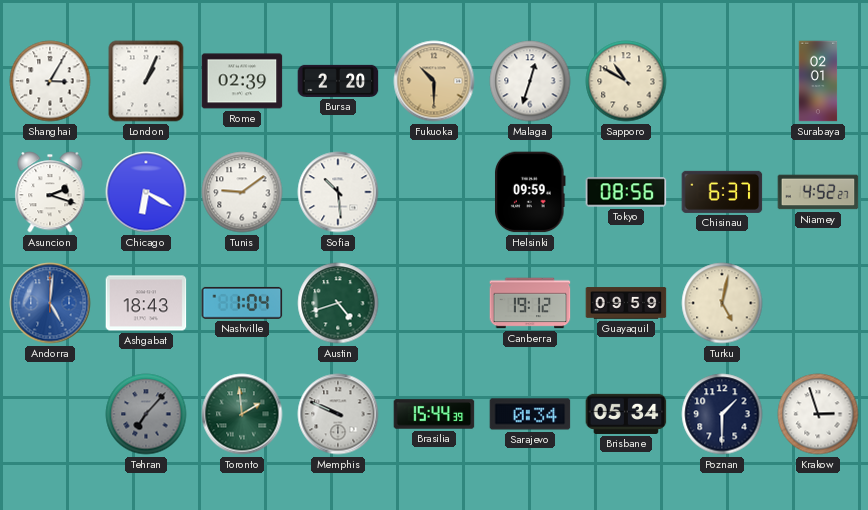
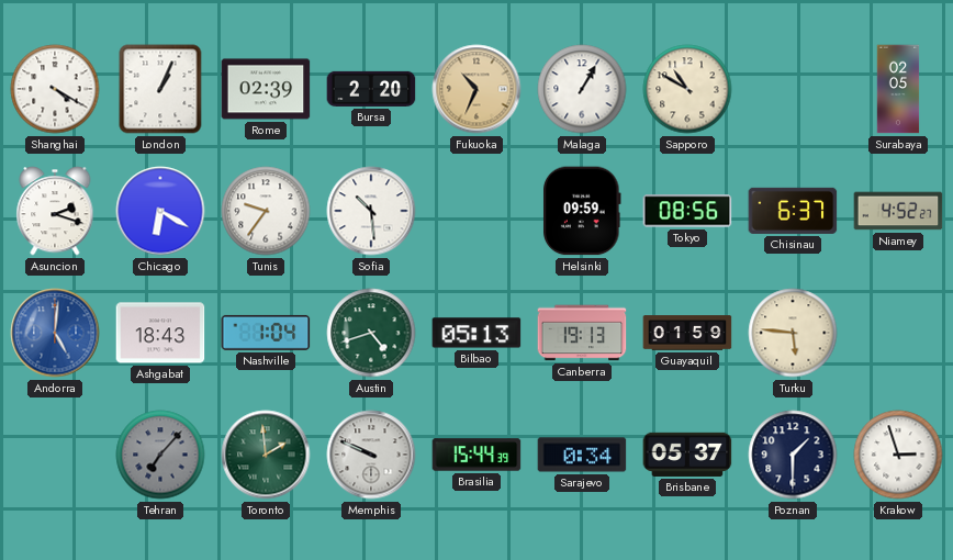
Shanghai: 3:05 -> 4:20
Fukuoka: 10:30 -> 10:34
Malaga: 12:33 -> 1:05
Surabaya: 02:01 -> 02:05
Tunis: 9:09 -> 9:36
Bilbao: none -> 05:13
Canberra: 19:12 -> 19:13
Guayaquil: 09:59 -> 01:59
Turku: 5:02 -> 5:46
Brisbane: 05:34 -> 05:37
